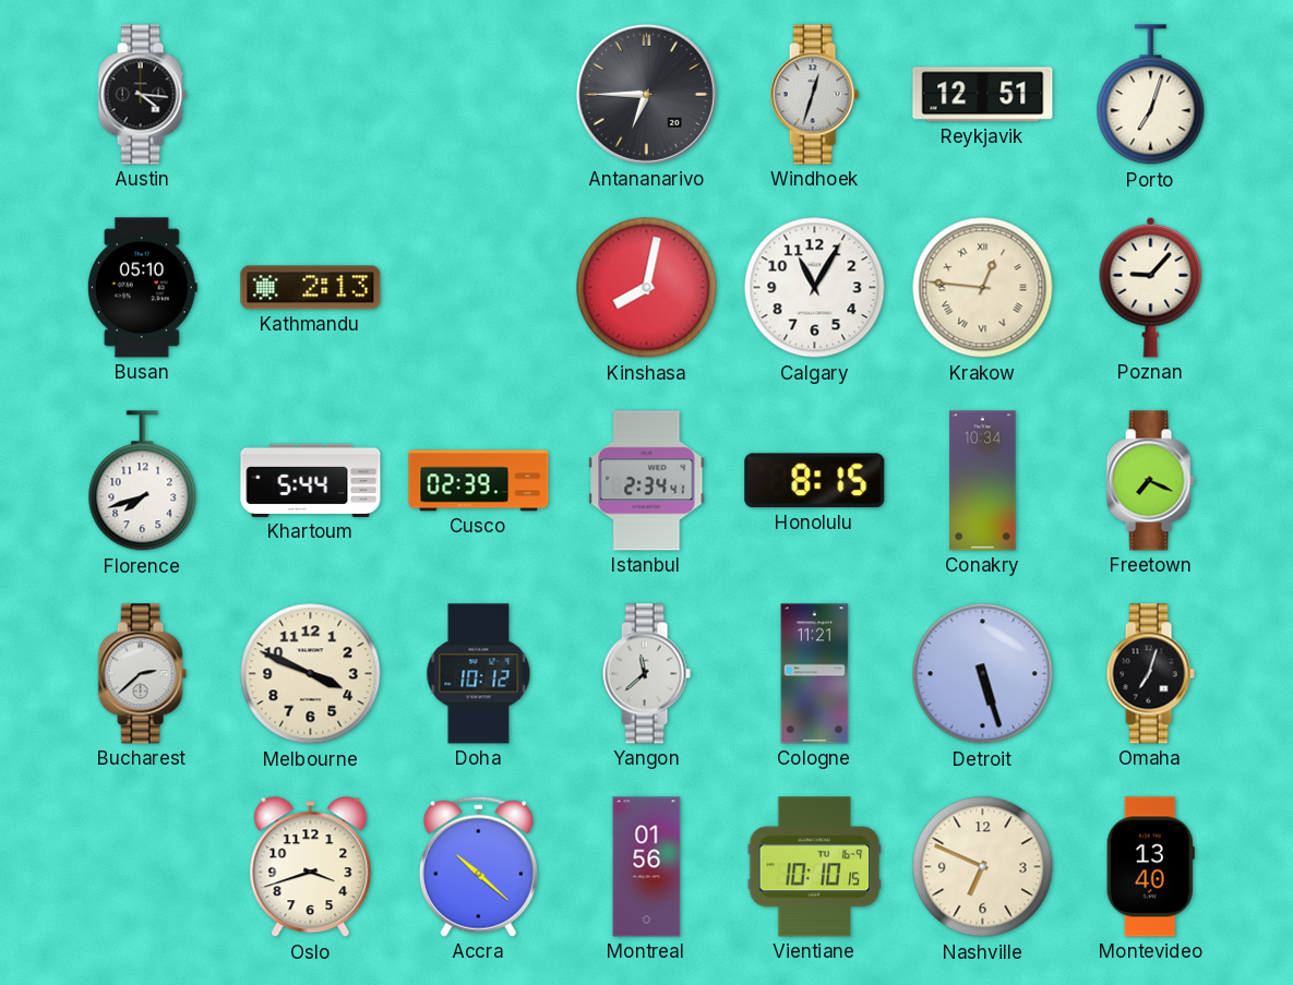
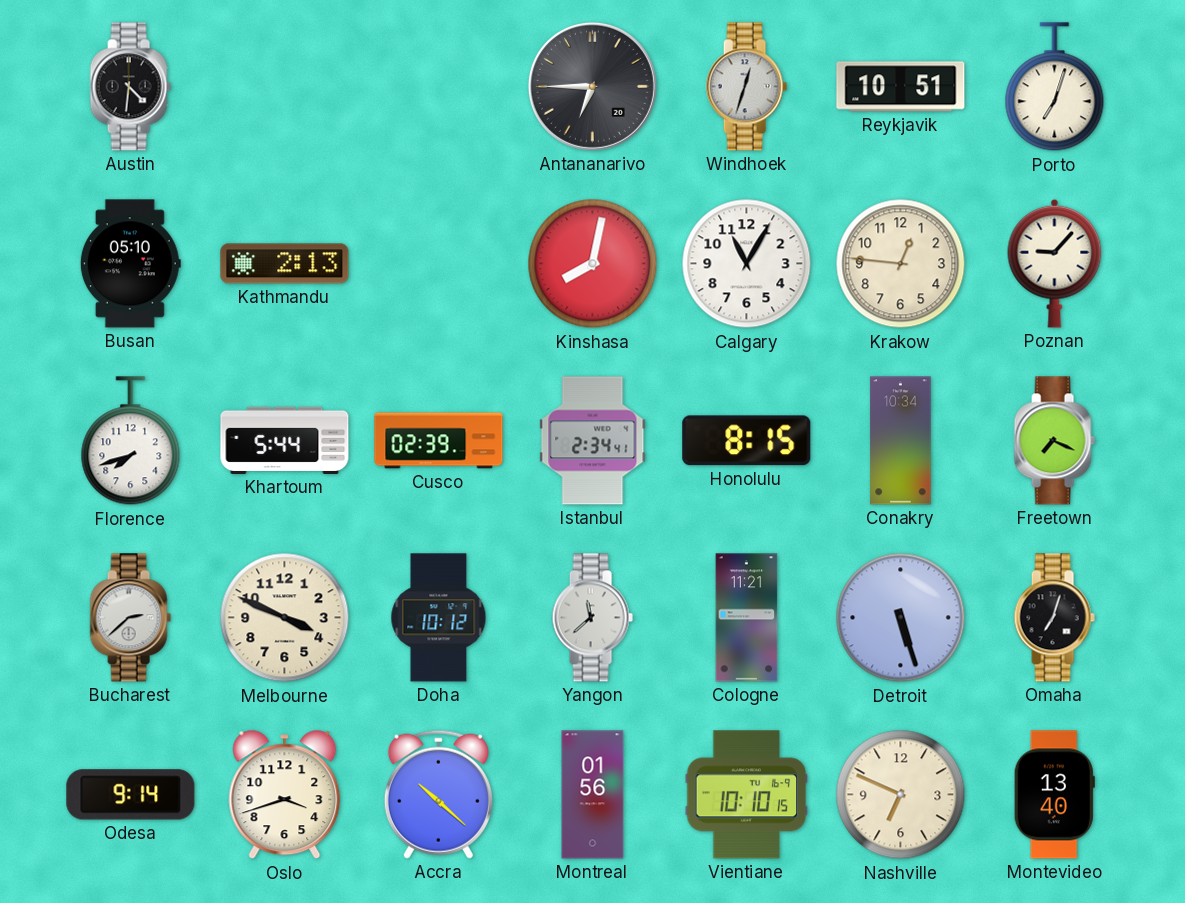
Austin: 4:16 -> 4:31
Reykjavik: 12:51 -> 10:51
Krakow numerals: Roman -> Arabic
Odesa: none -> 9:14
